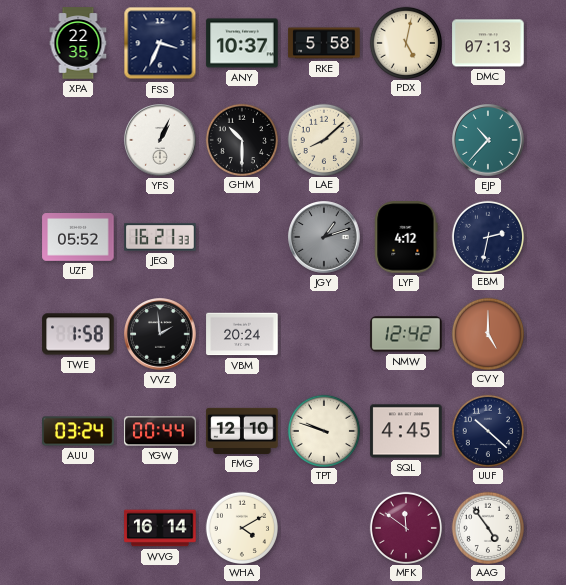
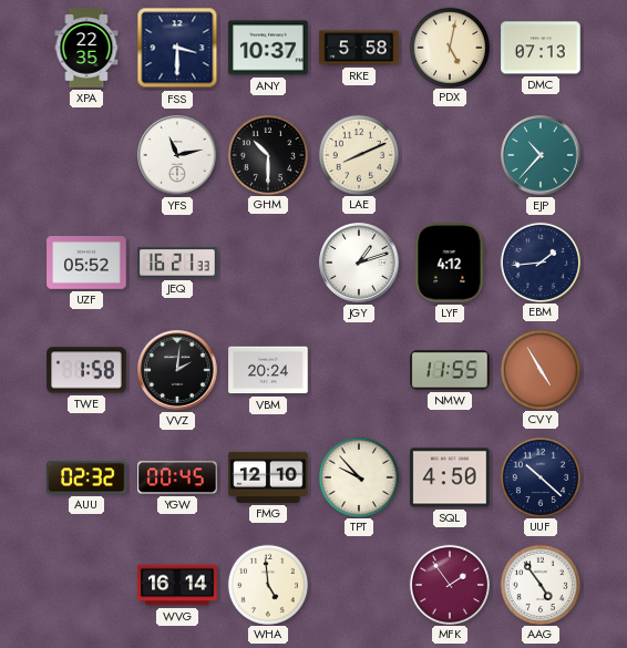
FSS: 3:34 -> 3:30
YFS: 1:04 -> 11:13
LAE: 8:08 -> 8:11
JGY dial: grey -> white
EBM: 2:32 -> 1:44
VVZ: 1:59 -> 2:01
NMW: 12:42 -> 11:55
CVY: 5:00 -> 4:55
AUU: 03:24 -> 02:32
YGW: 00:44 -> 00:45
TPT: 9:48 -> 9:53
SQL: 4:45 -> 4:50
WHA: 4:10 -> 4:59
MFK: 11:51 -> 1:54
